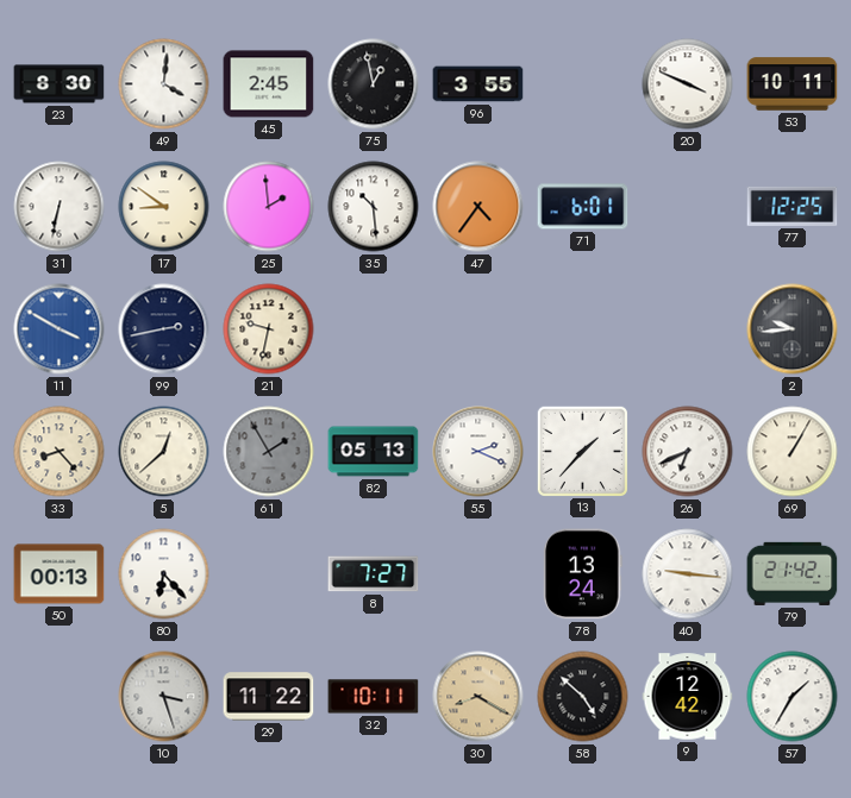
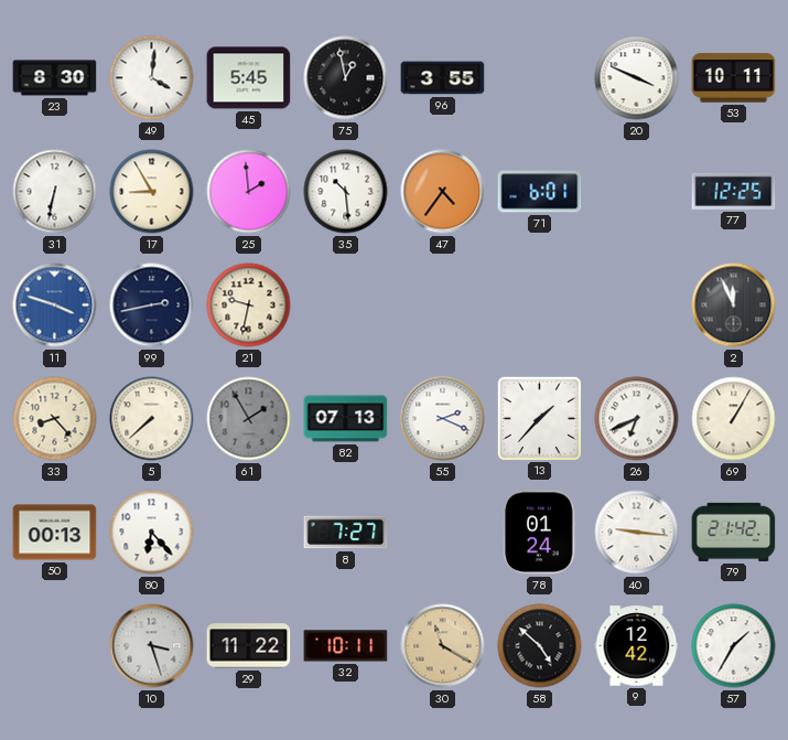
45: 2:45 -> 5:45
17: 8:51 -> 8:55
11: 3:50 -> 3:48
2: 9:44 -> 11:56
5: 12:38 -> 7:38
82: 05:13 -> 07:13
78: 13:24 -> 01:24
30: 8:20 -> 11:20
